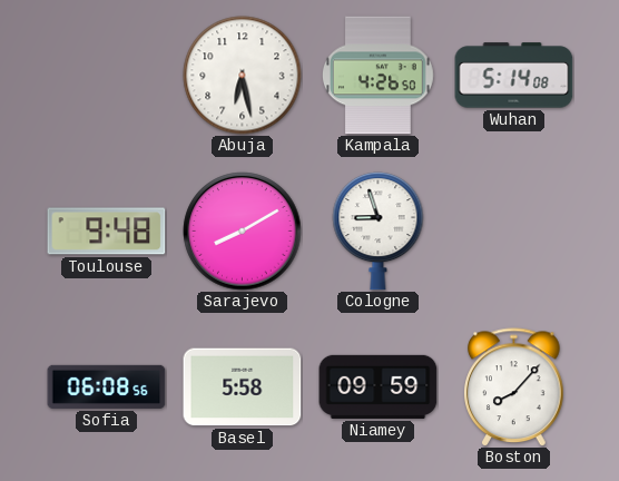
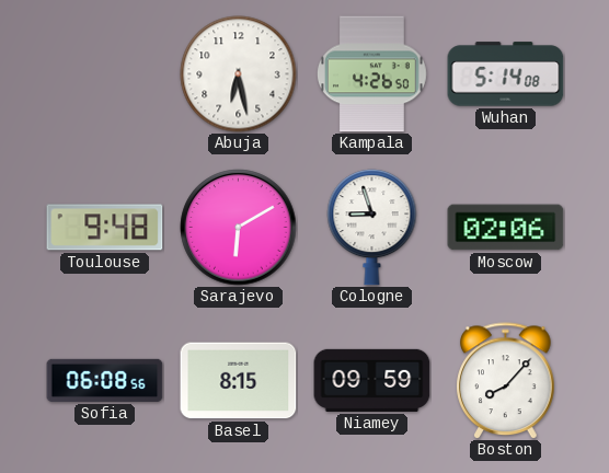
Sarajevo: 8:10 -> 6:10
Moscow: none -> 02:06
Basel: 5:58 -> 8:15
